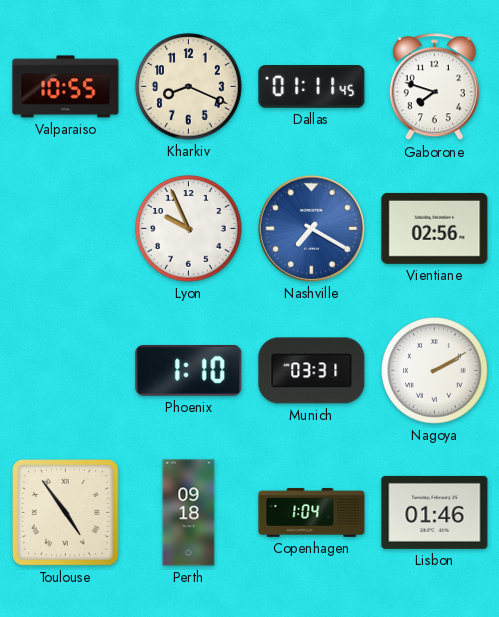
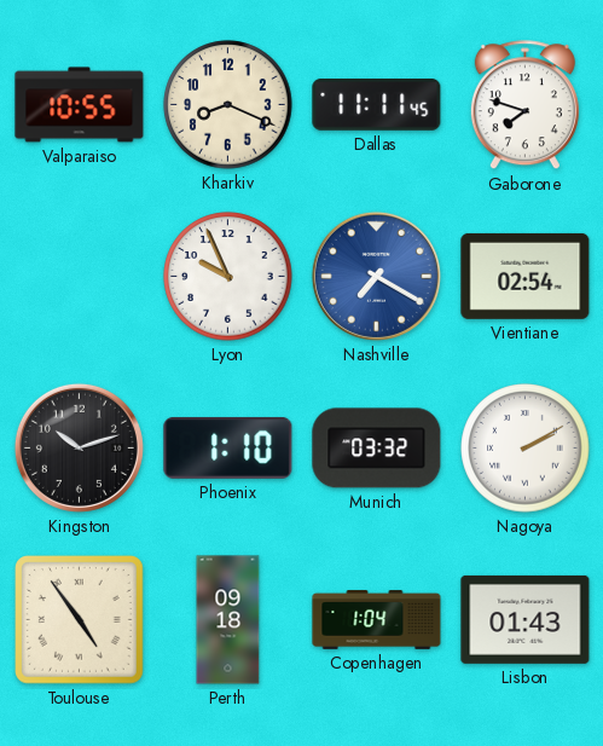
Dallas: 01:11 -> 11:11
Vientiane: 02:56 -> 02:54
Kingston: none -> 10:12
Munich: 03:31 -> 03:32
Lisbon: 01:46 -> 01:43
